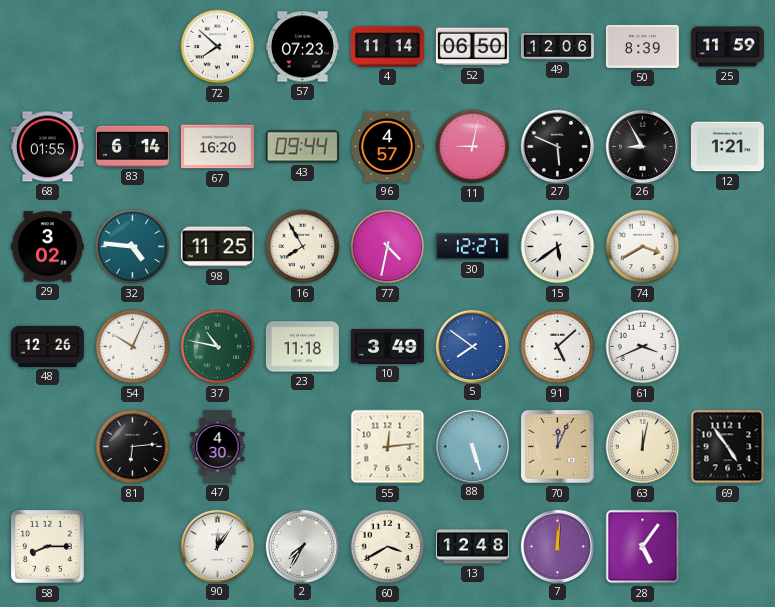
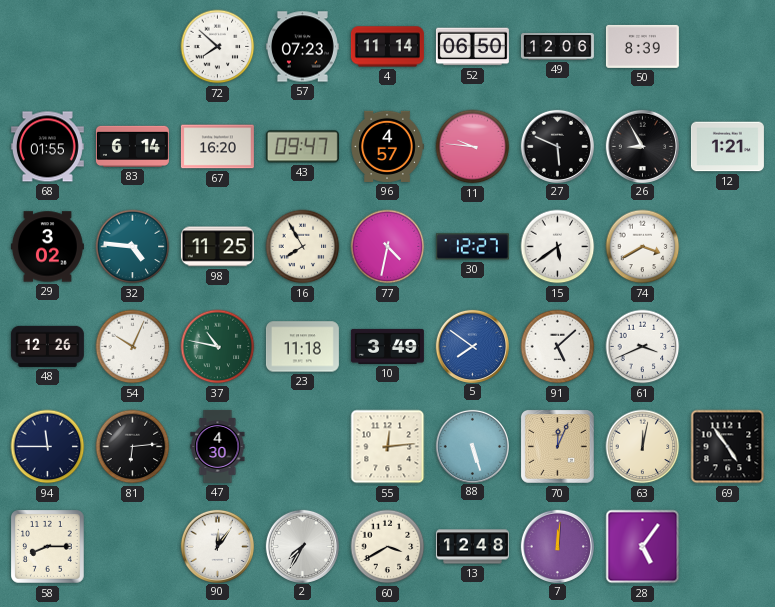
25: 11:59 -> none
43: 09:44 -> 09:47
11: 9:02 -> 9:46
94: none -> 11:45
